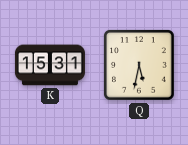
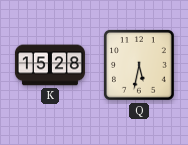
K: 15:31 -> 15:28
